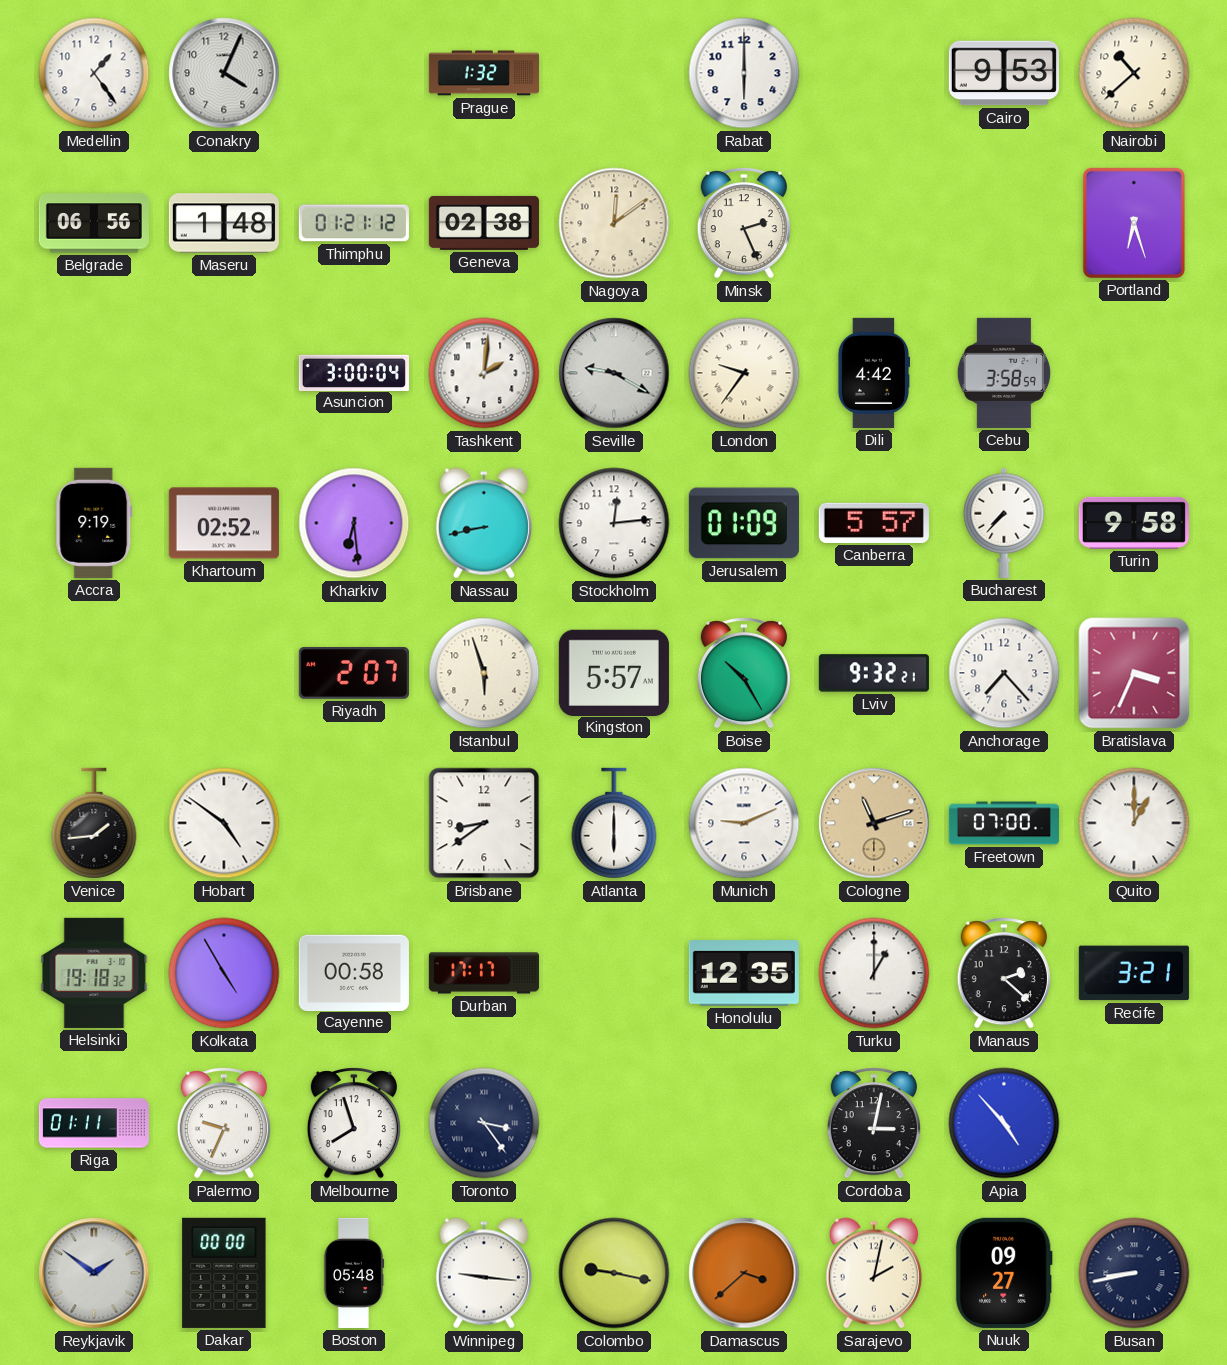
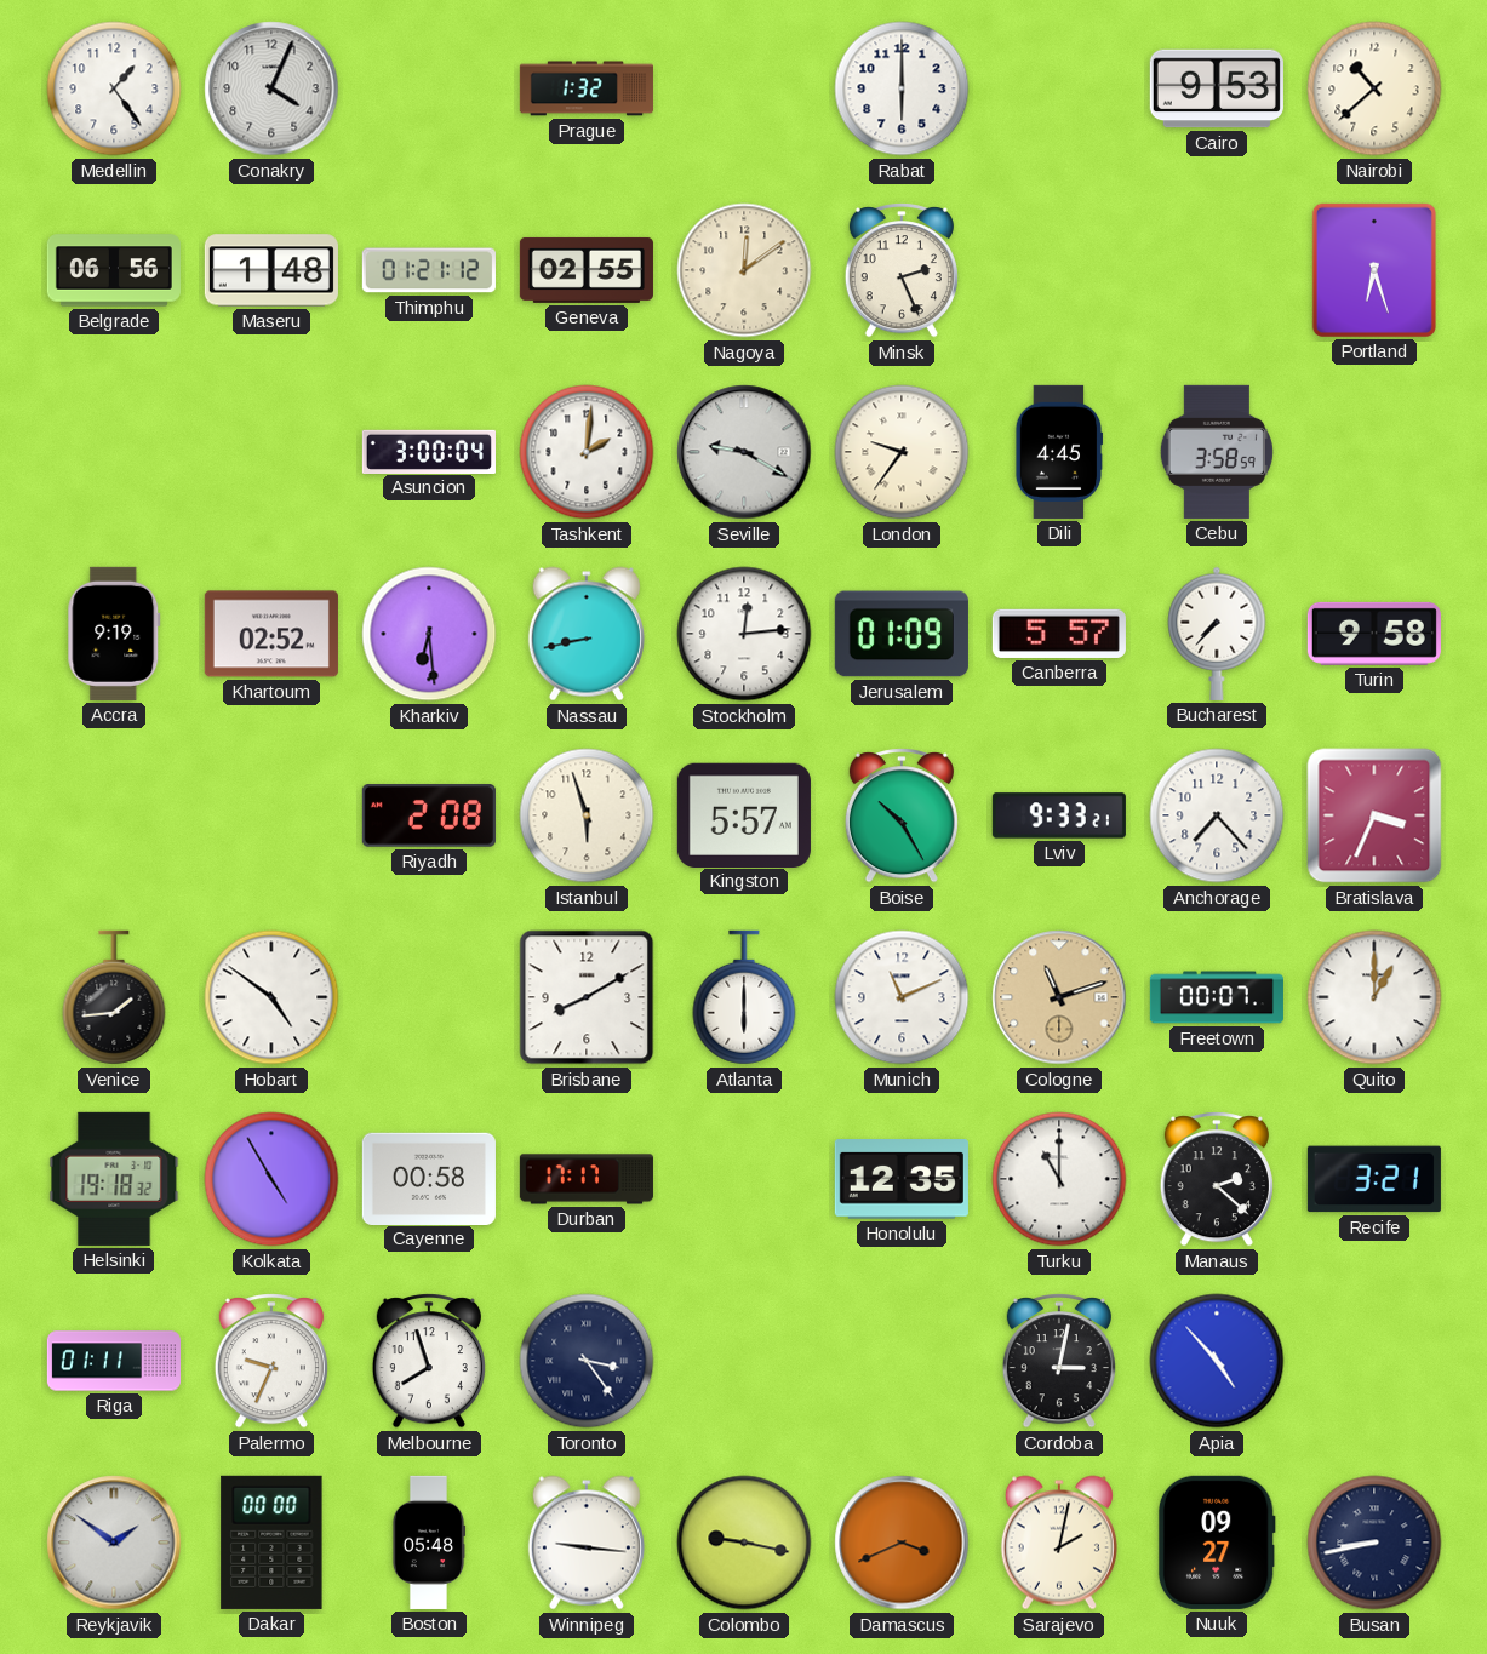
Geneva: 02:38 -> 02:55
Dili: 4:42 -> 4:45
Riyadh: 2:07 -> 2:08
Lviv: 9:32 -> 9:33
Brisbane: 8:39 -> 8:10
Munich: 9:11 -> 11:11
Freetown: 07:00 -> 00:07
Turku: 1:00 -> 11:00
Damascus: 3:38 -> 3:41
